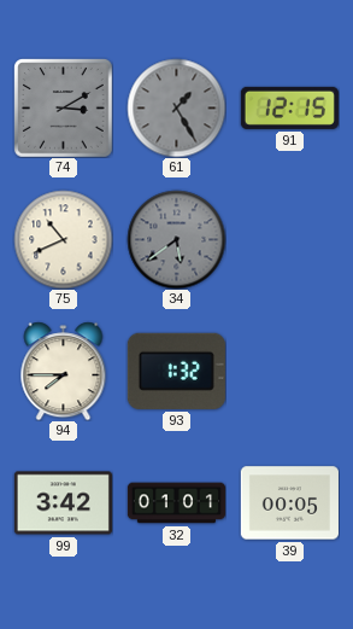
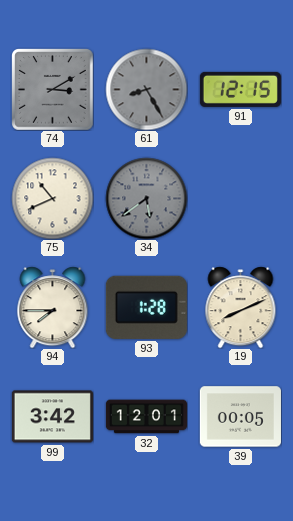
61: 1:25 -> 8:25
93: 1:32 -> 1:28
19: none -> 8:11
32: 01:01 -> 12:01
